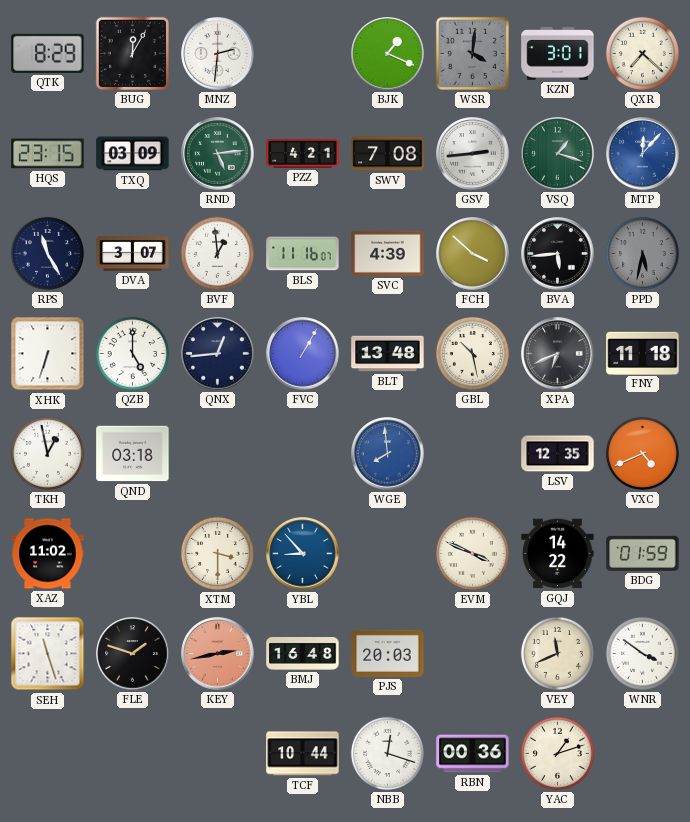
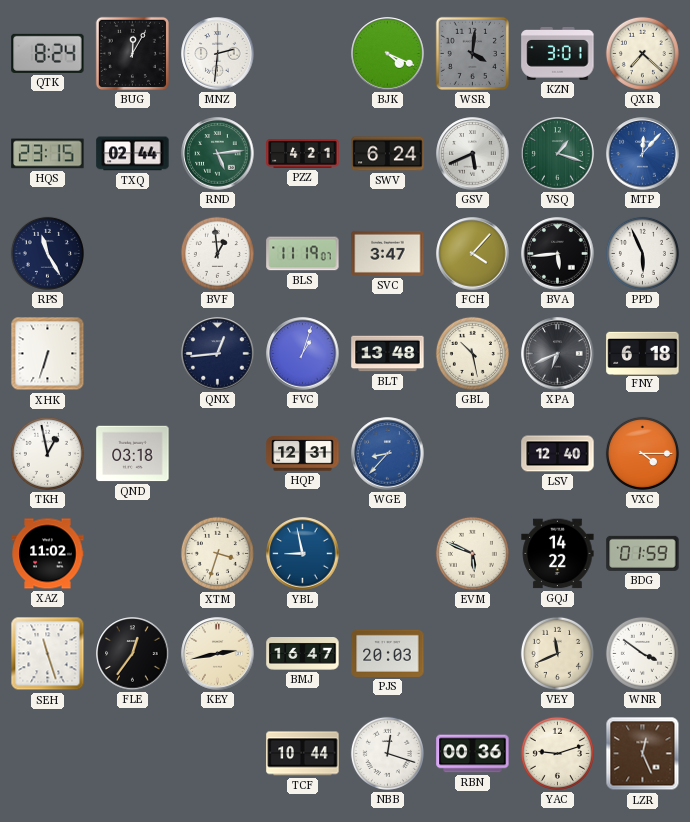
QTK: 8:29 -> 8:24
BJK: 1:19 -> 4:19
TXQ: 03:09 -> 02:44
SWV: 7:08 -> 6:24
GSV: 2:44 -> 5:41
DVA: 3:07 -> none
BLS: 11:16 -> 11:19
SVC: 4:39 -> 3:47
FCH: 3:52 -> 4:07
PPD: 5:32 -> 5:56
PPD dial: grey -> white
QZB: 5:00 -> none
FVC: 1:05 -> 1:03
FNY: 11:18 -> 6:18
HQP: none -> 12:31
WGE: 7:59 -> 8:37
LSV: 12:35 -> 12:40
VXC: 4:41 -> 4:15
XTM: 3:30 -> 3:33
YBL: 8:53 -> 8:58
EVM: 3:49 -> 5:49
FLE: 1:48 -> 12:36
KEY dial: salmon -> cream
BMJ: 16:48 -> 16:47
YAC: 1:12 -> 9:12
LZR: none -> 12:26
